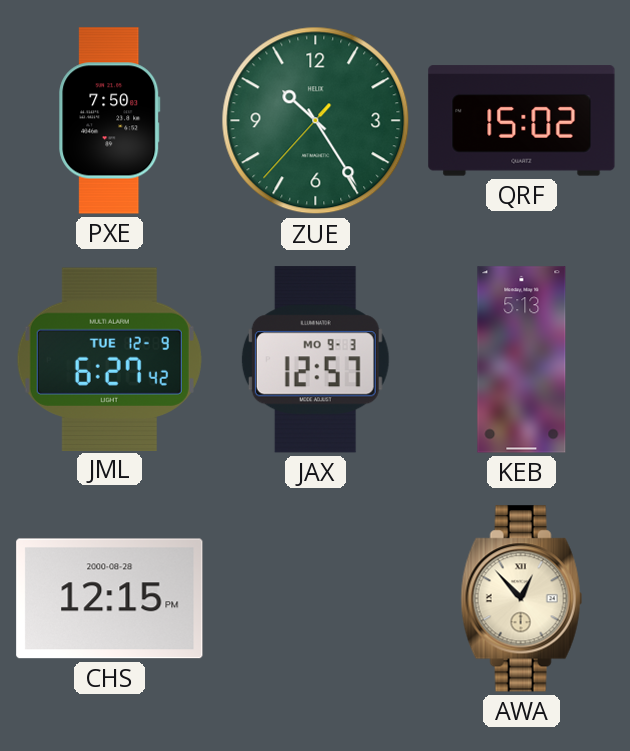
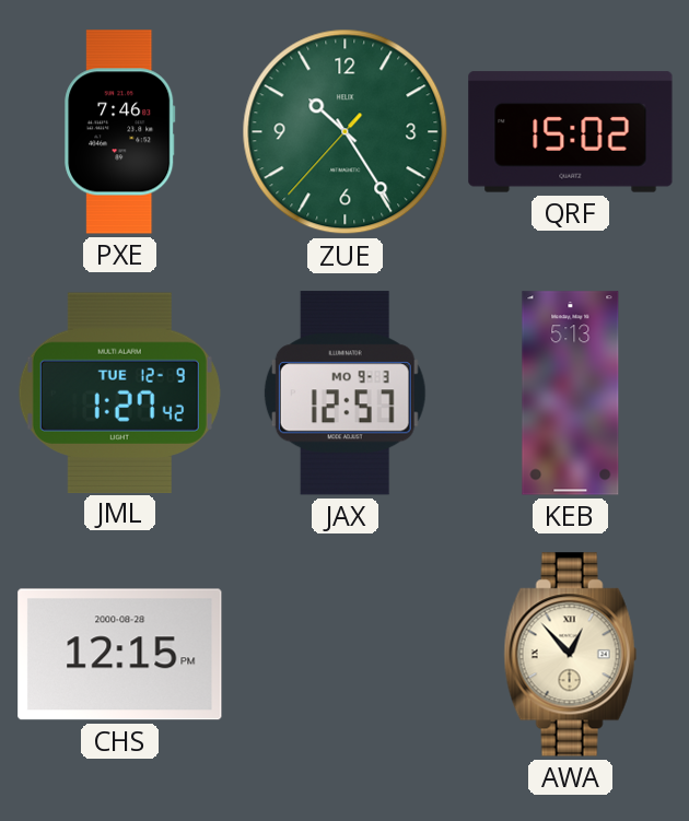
PXE: 7:50 -> 7:46
JML: 6:27 -> 1:27
